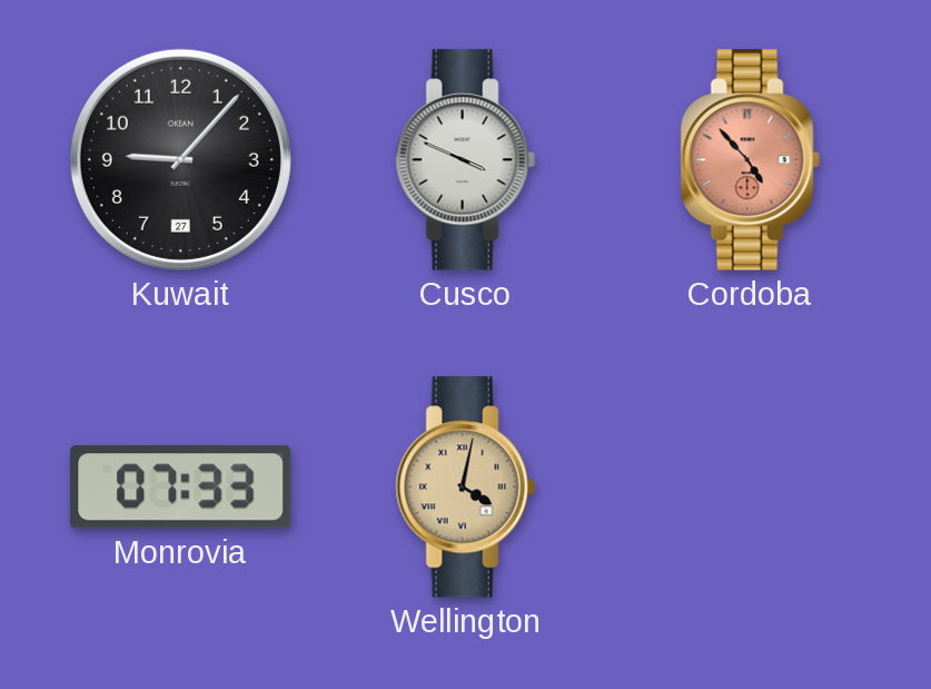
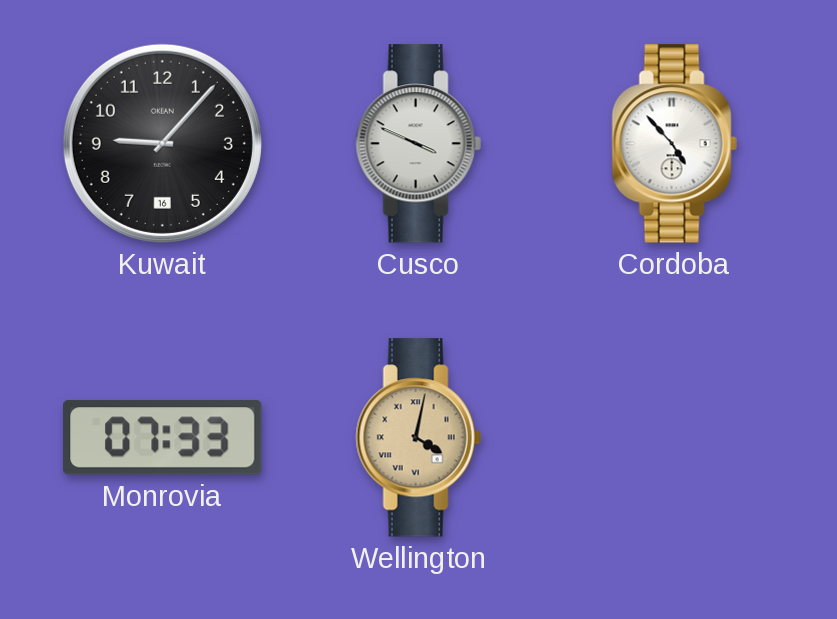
Kuwait date: 27 -> 16
Cordoba dial: salmon -> white
